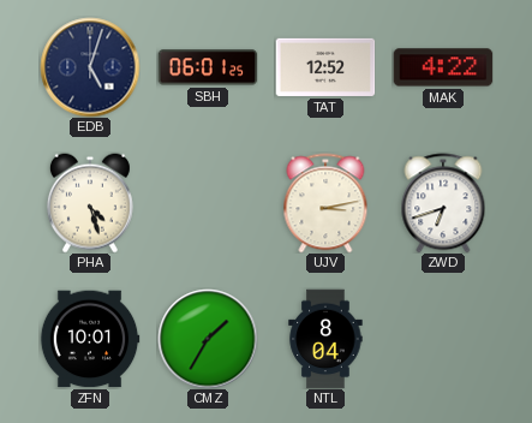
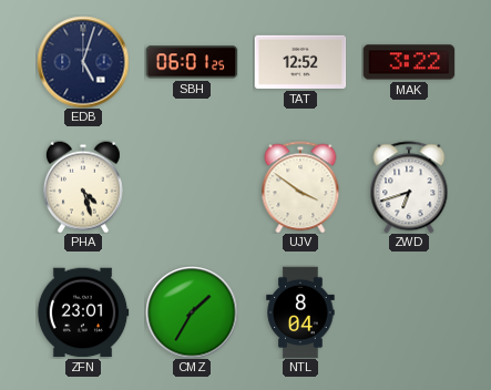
MAK: 4:22 -> 3:22
UJV: 3:13 -> 3:51
ZFN: 10:01 -> 23:01
